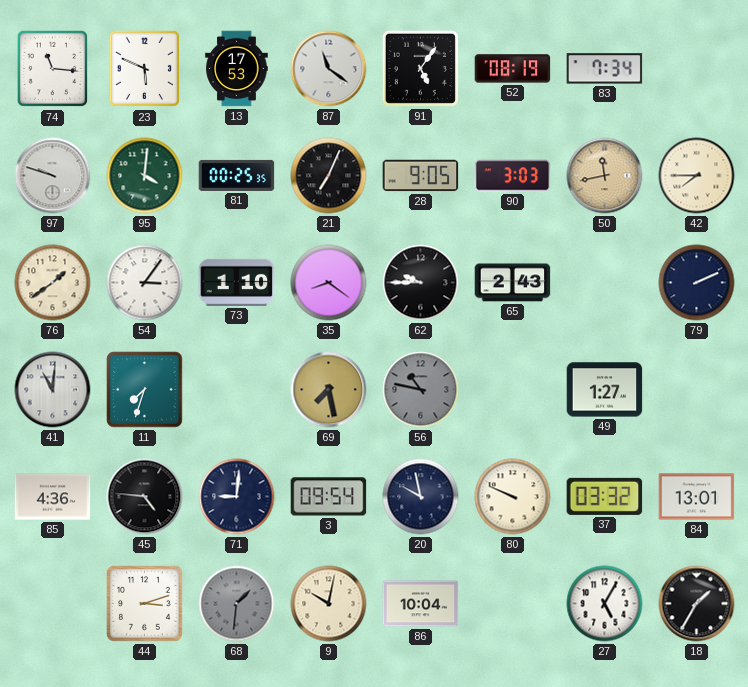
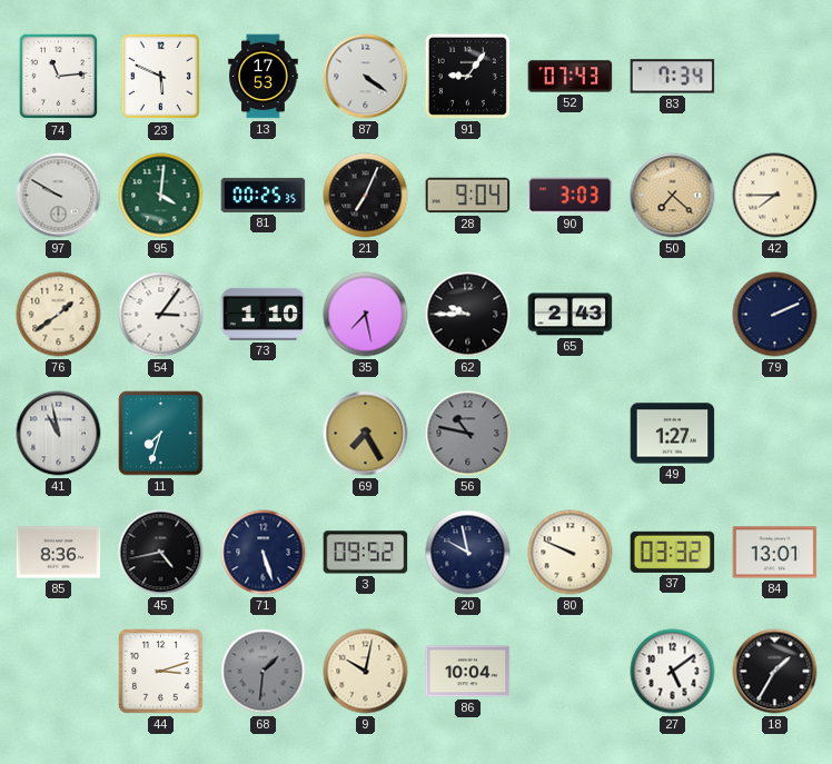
74: 11:16 -> 11:14
87: 11:21 -> 4:21
91: 5:06 -> 9:06
52: 08:19 -> 07:43
97: 9:48 -> 9:50
28: 9:05 -> 9:04
50: 11:43 -> 7:22
35: 8:21 -> 7:28
41: 11:01 -> 10:58
69: 7:28 -> 7:25
85: 4:36 -> 8:36
45: 4:46 -> 4:43
71: 9:01 -> 5:27
3: 09:54 -> 09:52
27: 5:05 -> 5:09
